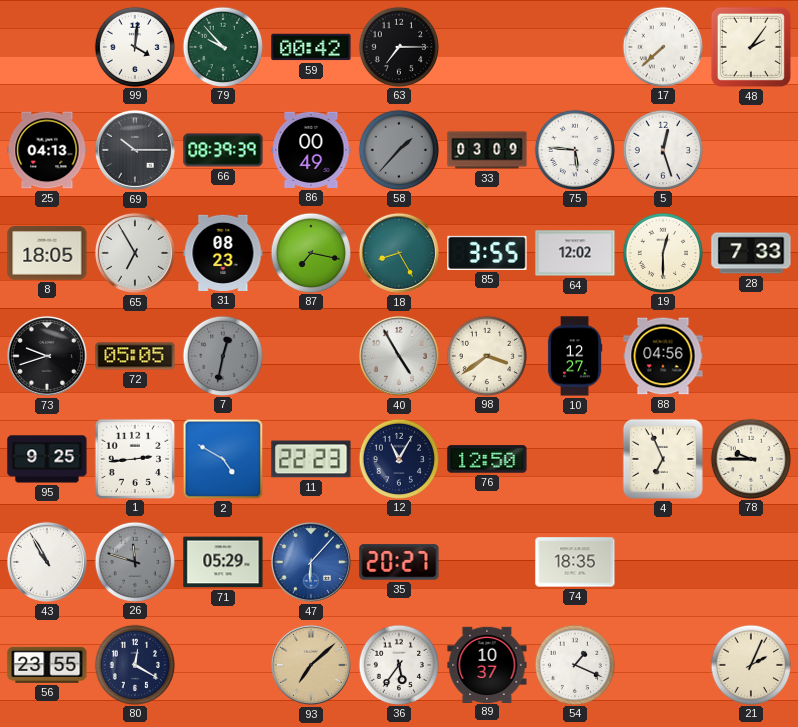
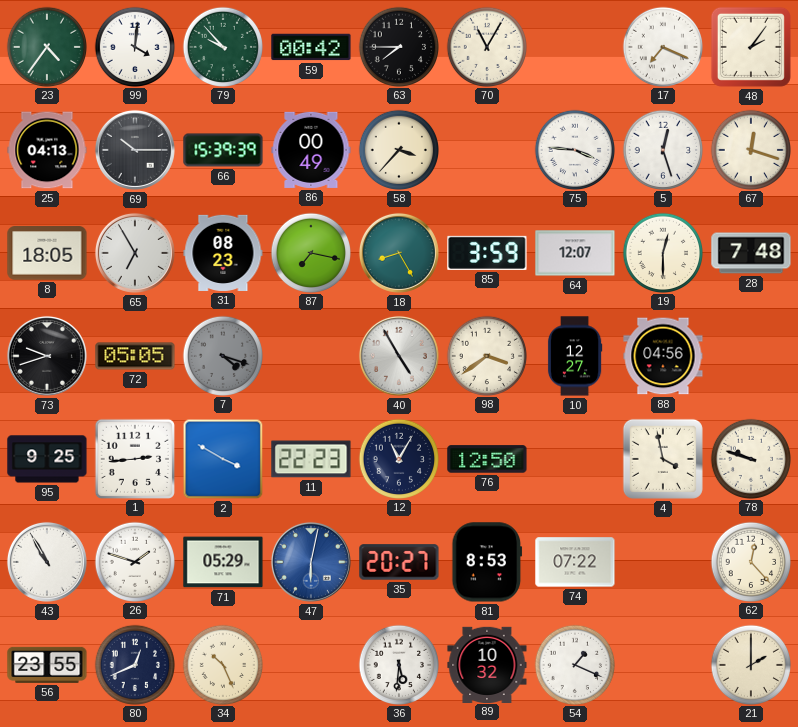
23: none -> 4:36
63: 7:15 -> 7:45
70: none -> 11:05
17: 7:38 -> 7:19
66: 08:39 -> 15:39
58: 1:37 -> 3:37
58 dial: grey -> cream
33: 03:09 -> none
75: 5:46 -> 3:46
67: none -> 12:18
85: 3:55 -> 3:59
64: 12:02 -> 12:07
28: 7:33 -> 7:48
7: 12:32 -> 4:18
2: 4:50 -> 3:50
4: 6:56 -> 3:58
78: 9:45 -> 9:48
26: 11:48 -> 1:48
26 dial: grey -> white
47: 6:07 -> 6:02
81: none -> 8:53
74: 18:35 -> 07:22
62: none -> 12:23
80: 12:20 -> 12:41
34: none -> 10:26
93: 7:08 -> none
36: 5:36 -> 5:31
89: 10:37 -> 10:32
21: 2:04 -> 2:00
